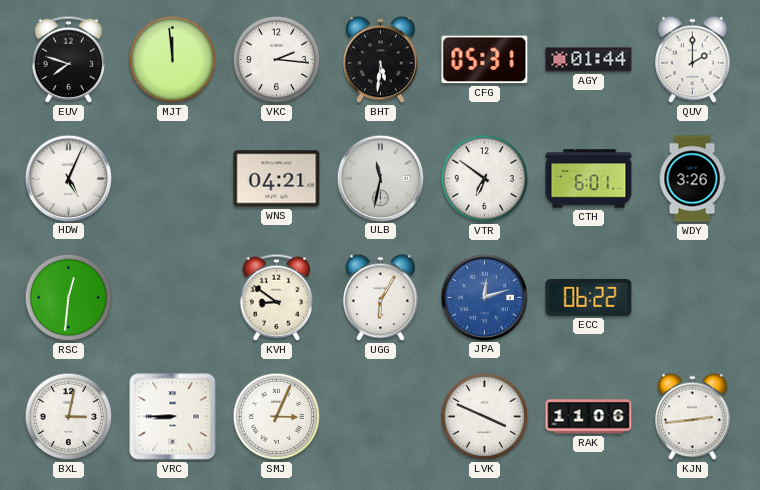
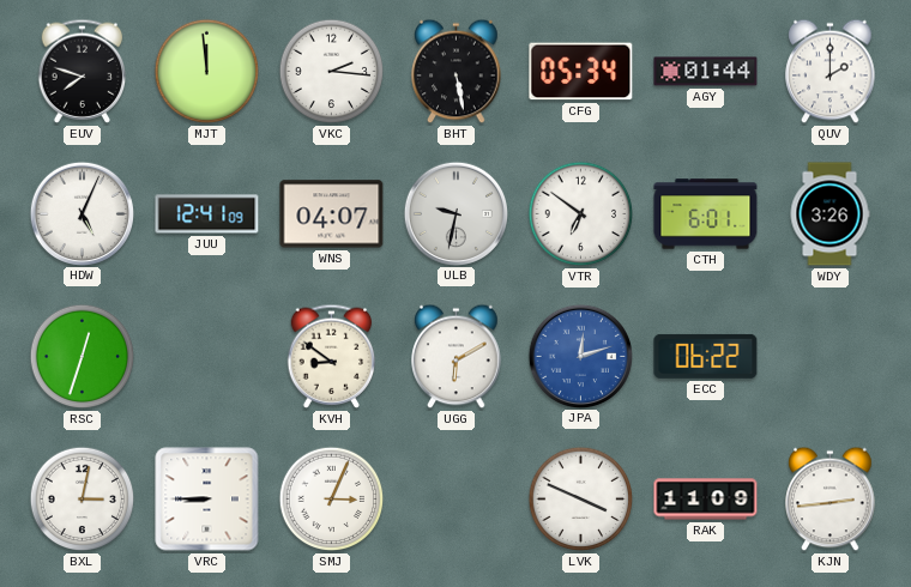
BHT: 5:31 -> 5:28
CFG: 05:31 -> 05:34
JUU: none -> 12:41
WNS: 04:21 -> 04:07
ULB: 11:32 -> 9:32
RSC: 12:31 -> 12:33
UGG: 6:05 -> 6:10
RAK: 11:06 -> 11:09
